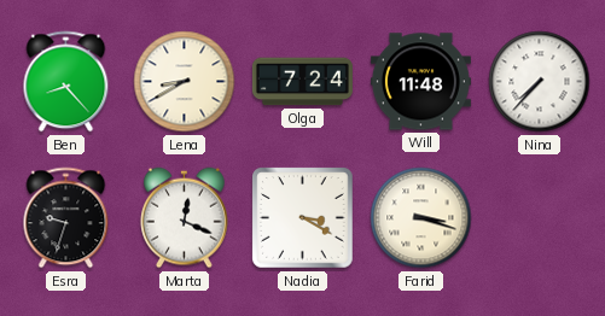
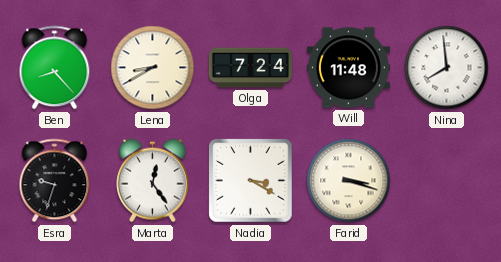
Nina: 7:37 -> 7:59
Marta: 12:19 -> 12:24
